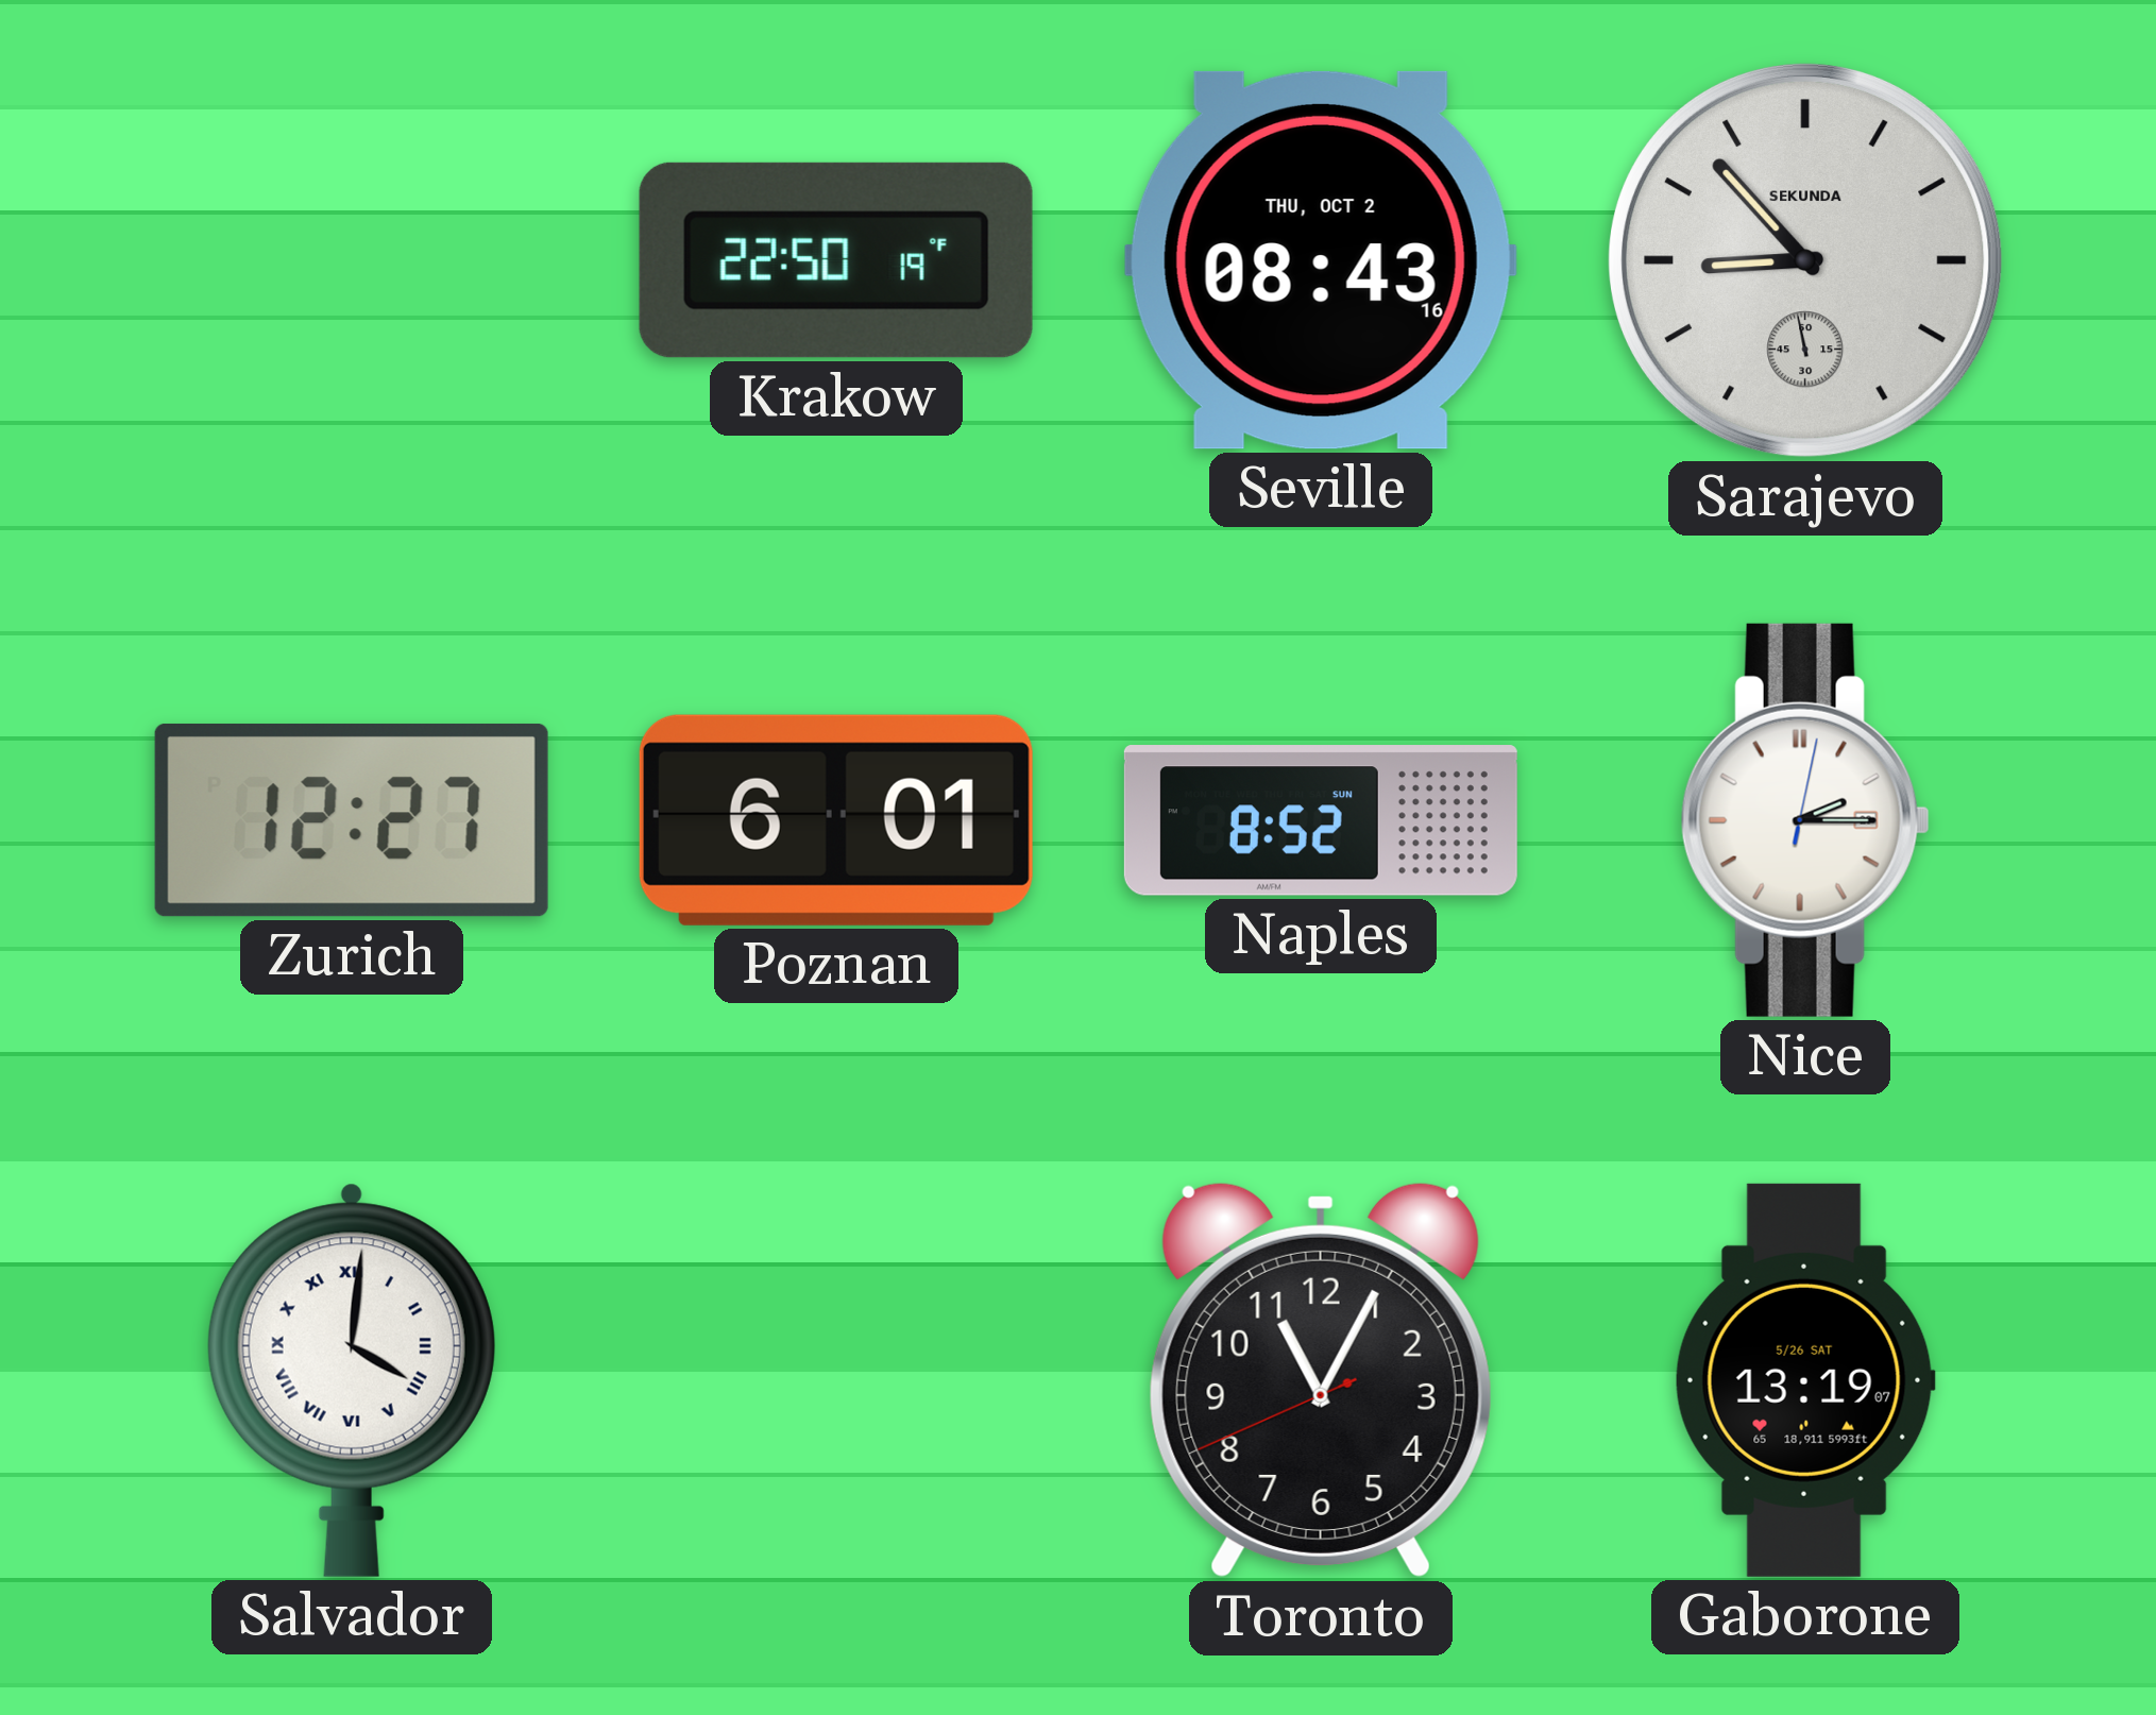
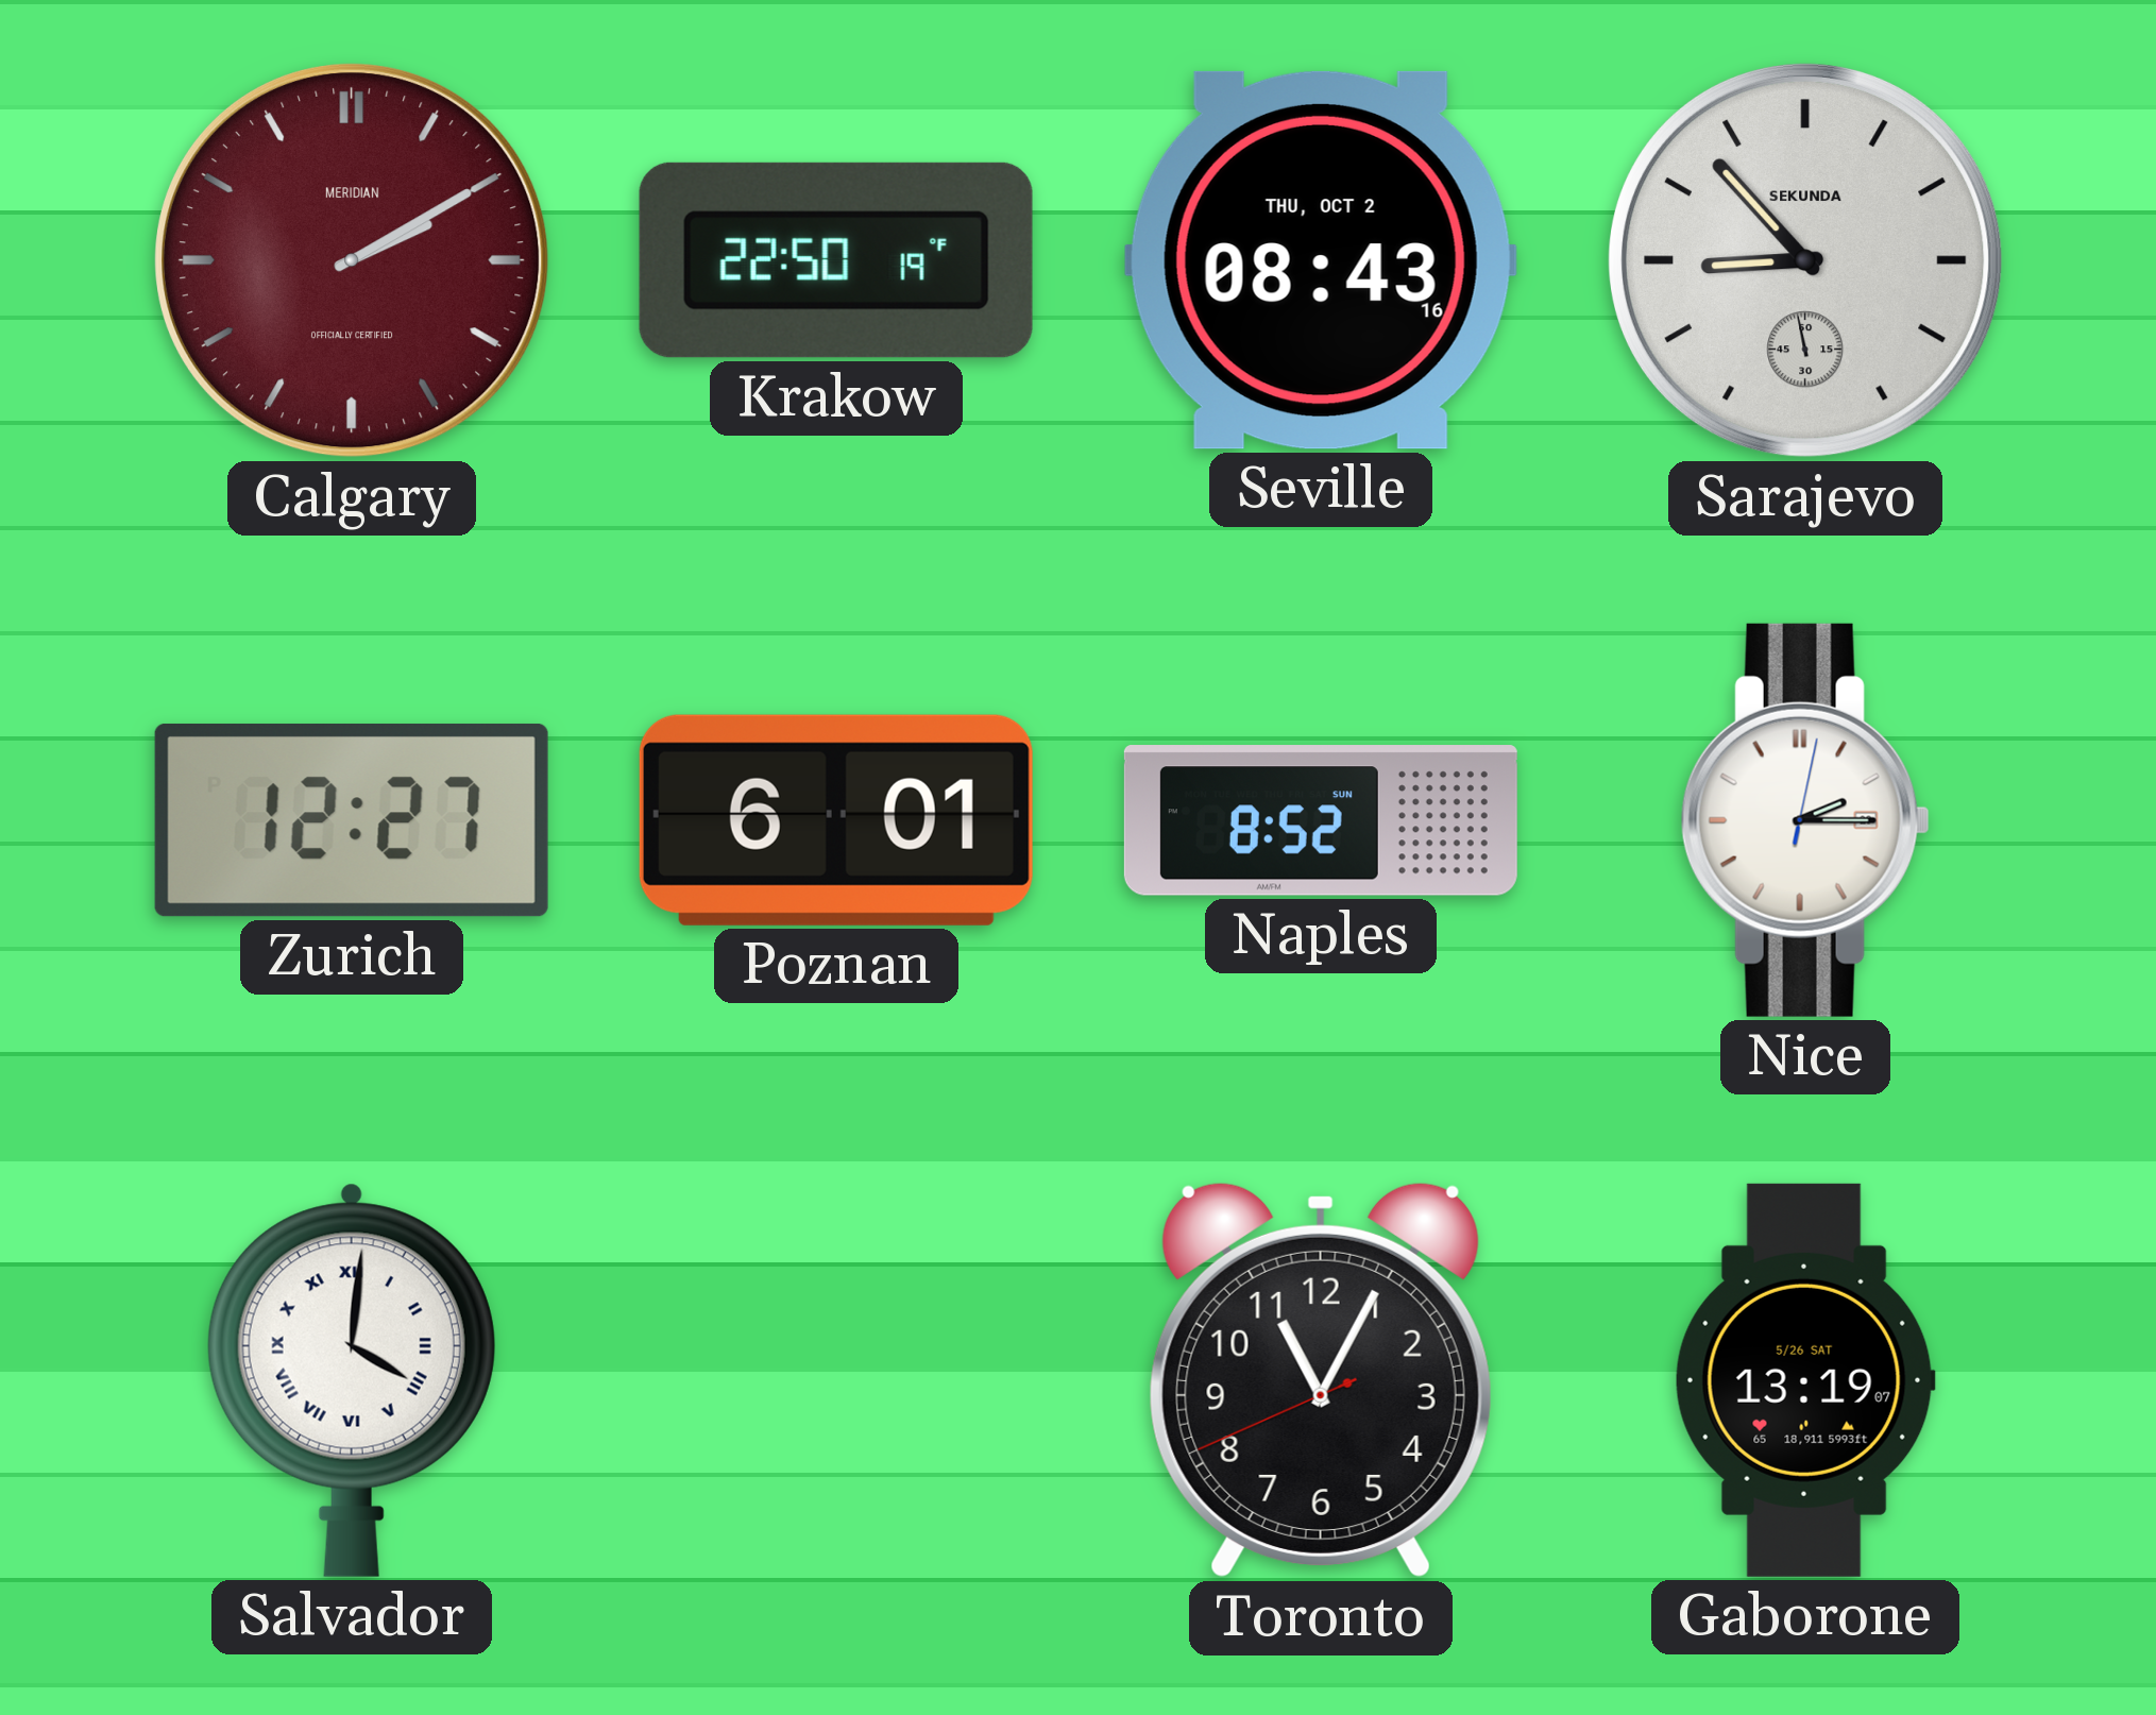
Calgary: none -> 2:10
